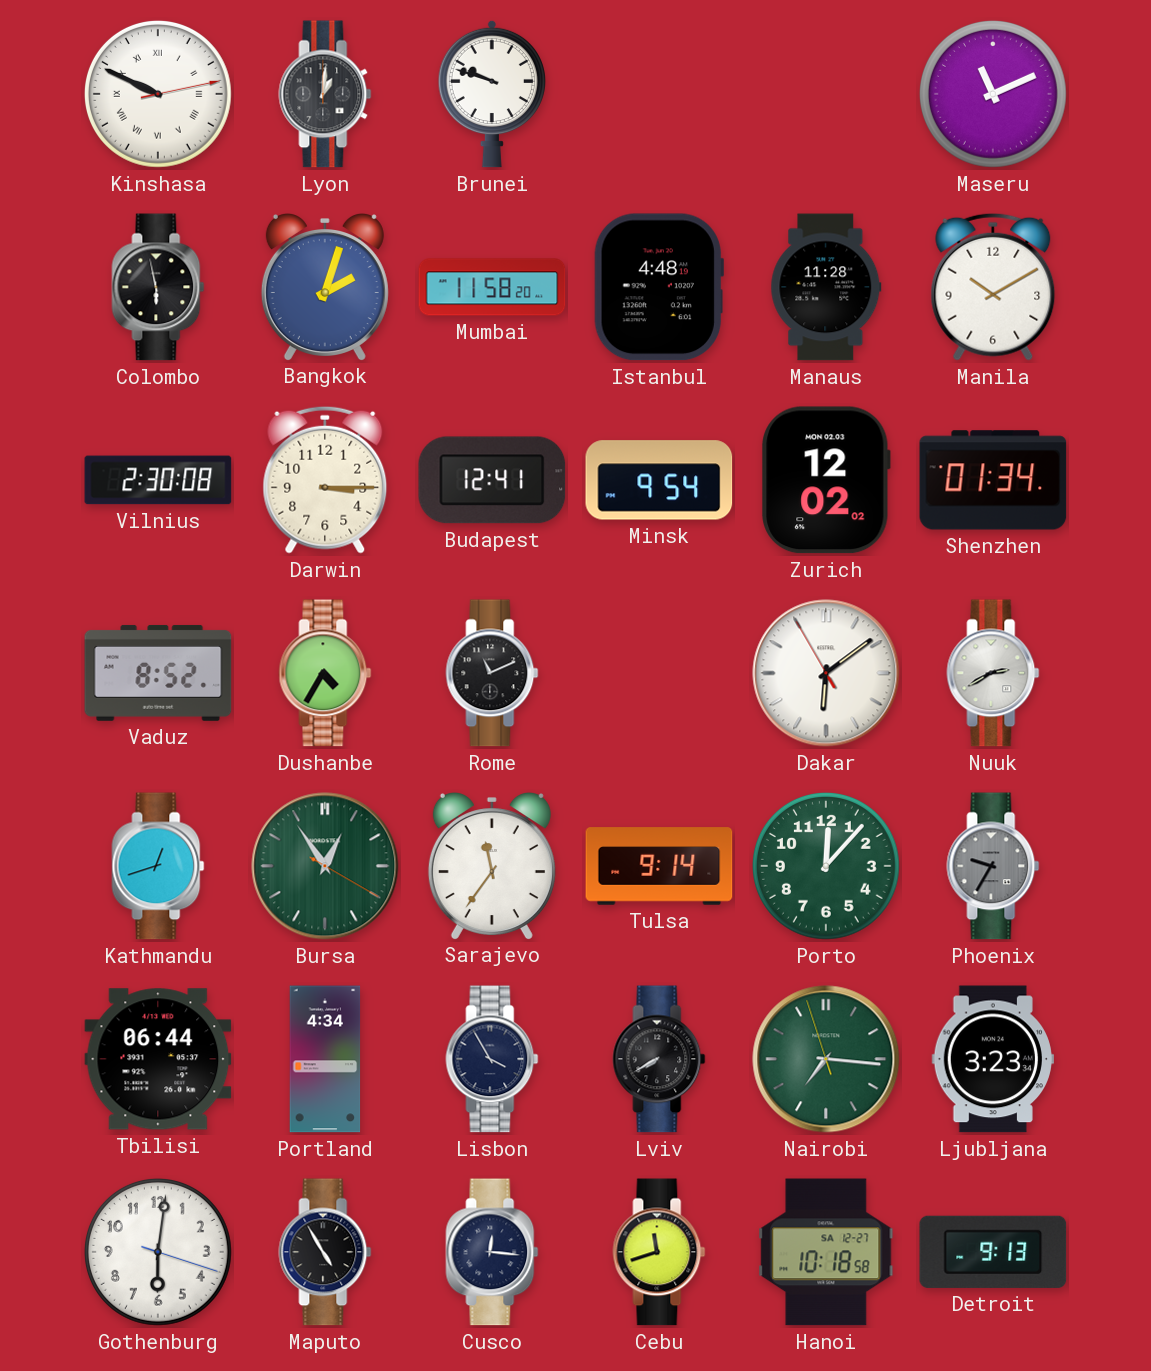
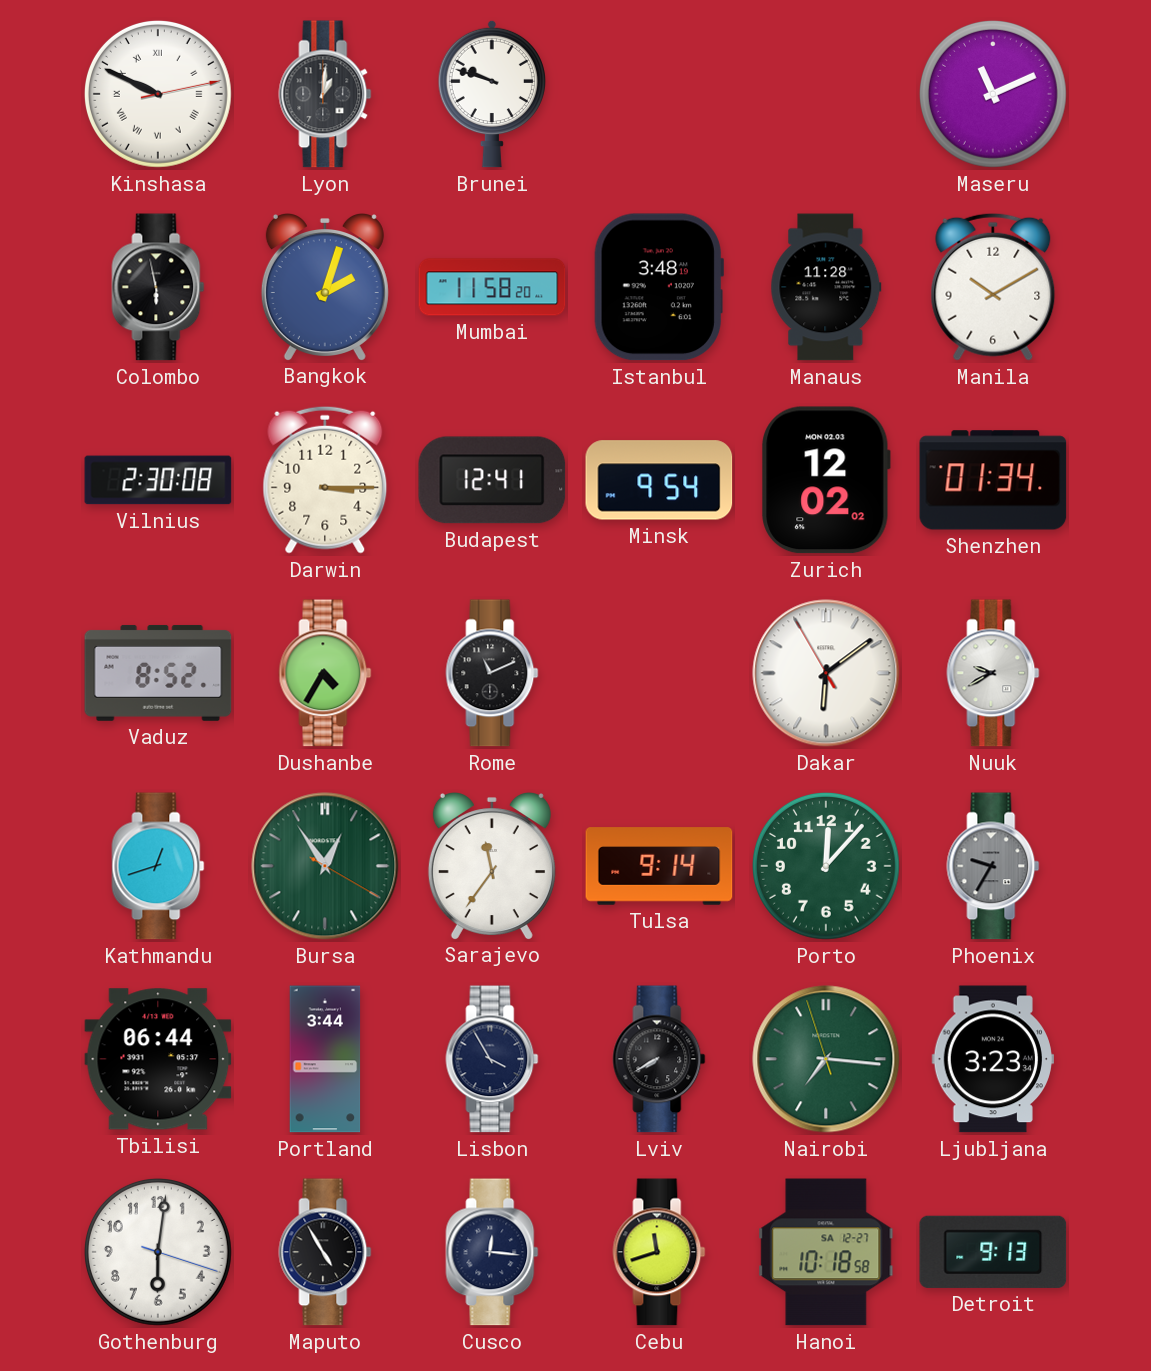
Istanbul: 4:48 -> 3:48
Nuuk: 2:40 -> 9:40
Portland: 4:34 -> 3:44
